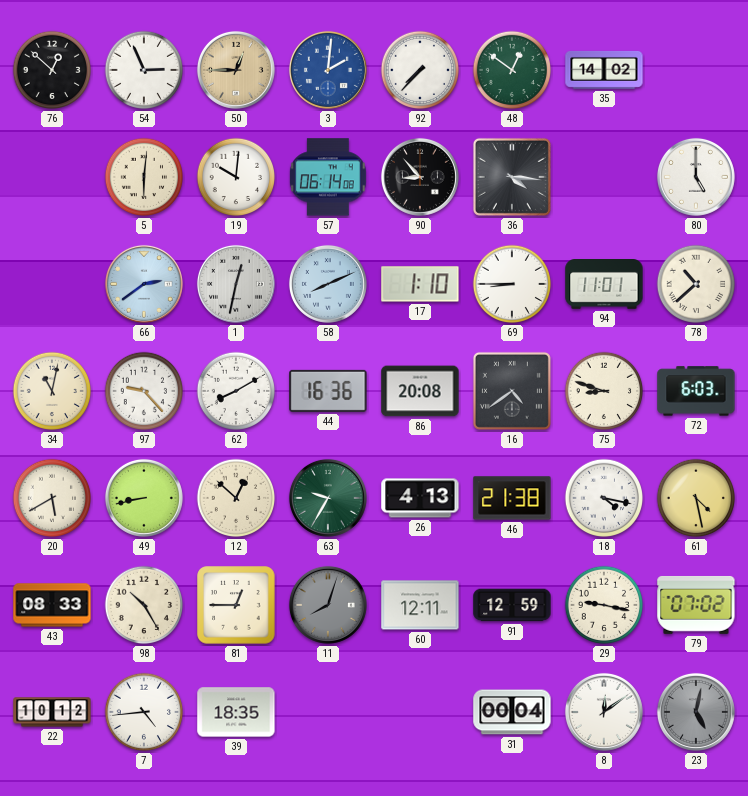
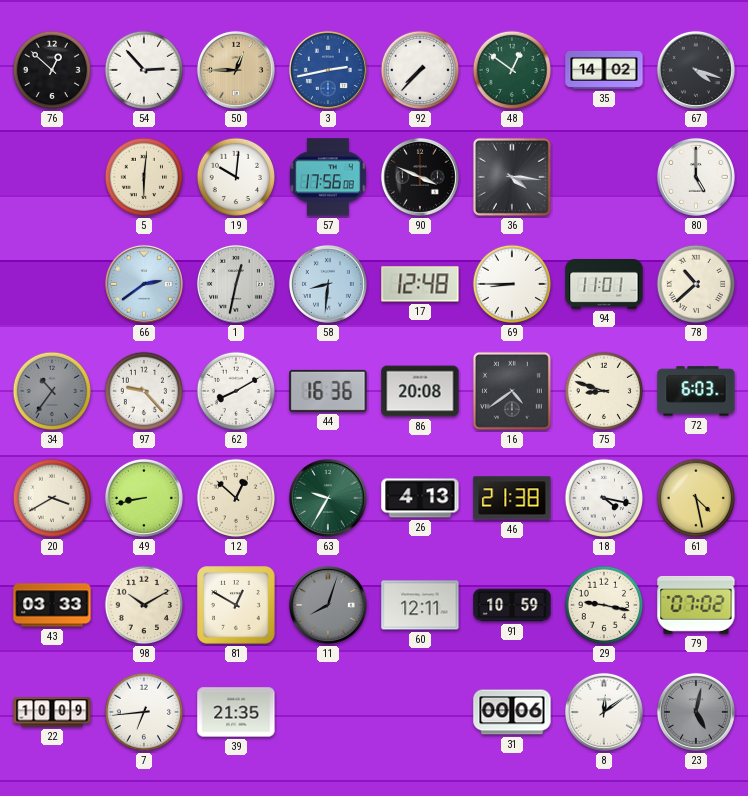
54: 2:56 -> 2:53
3: 2:01 -> 2:43
67: none -> 4:18
57: 06:14 -> 17:56
90: 8:53 -> 3:49
58: 8:11 -> 8:31
17: 1:10 -> 12:48
34: 11:02 -> 10:36
34 dial: cream -> grey
20: 5:40 -> 3:40
43: 08:33 -> 03:33
98: 10:25 -> 10:10
81: 12:45 -> 12:50
91: 12:59 -> 10:59
22: 10:12 -> 10:09
7: 4:44 -> 6:44
39: 18:35 -> 21:35
31: 00:04 -> 00:06
